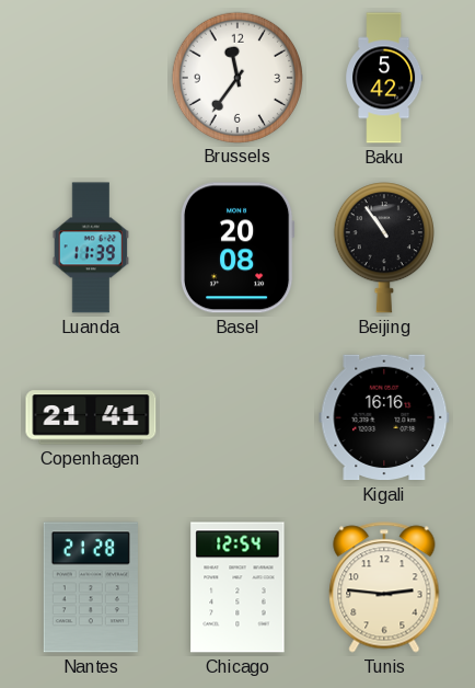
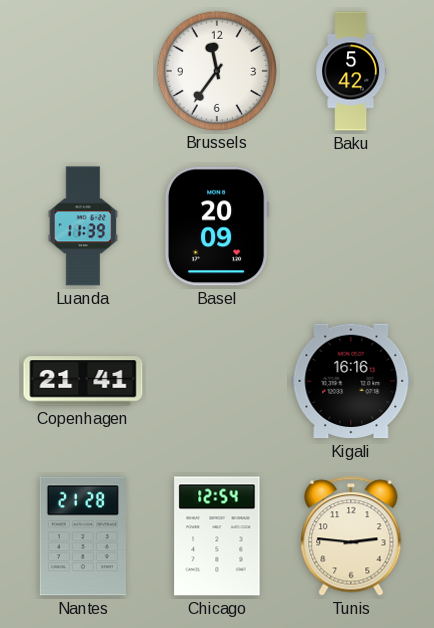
Basel: 20:08 -> 20:09
Beijing: 10:54 -> none
